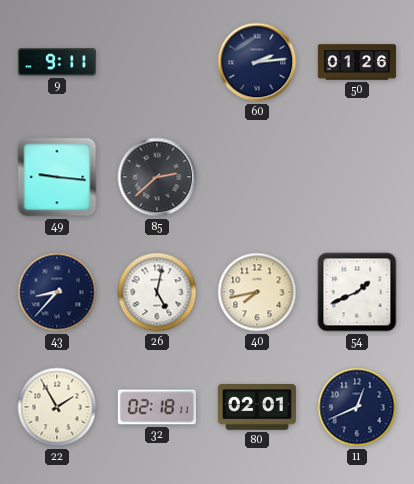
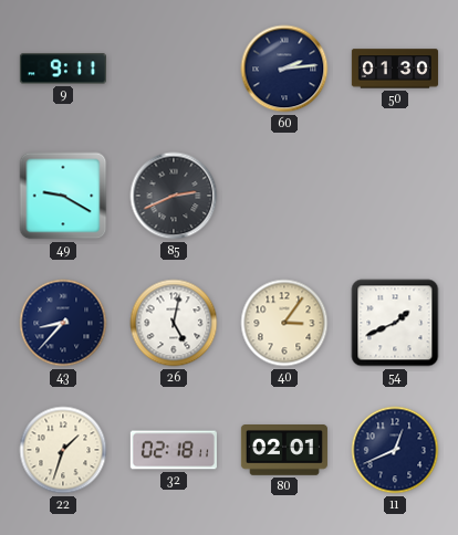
50: 01:26 -> 01:30
49: 9:16 -> 9:20
85: 2:38 -> 2:41
40: 7:43 -> 3:06
22: 1:55 -> 1:33
